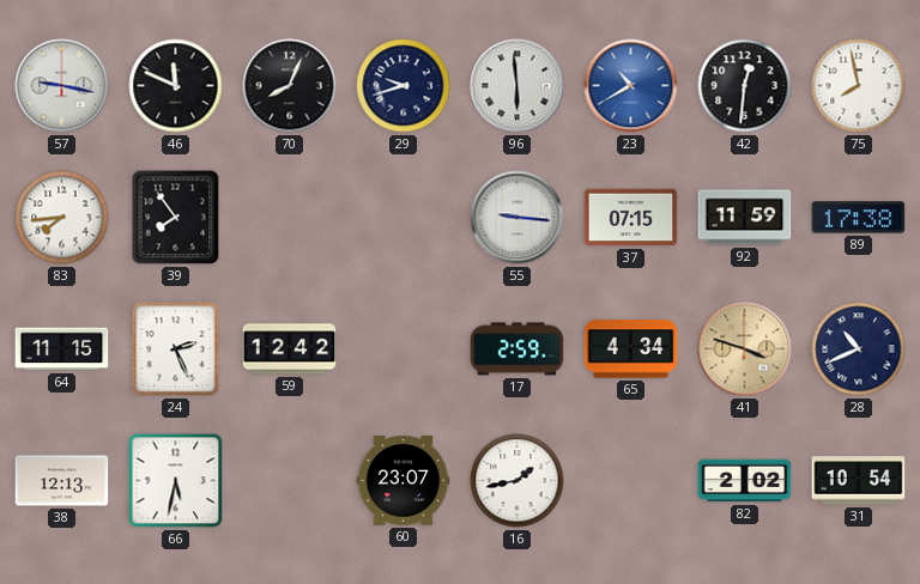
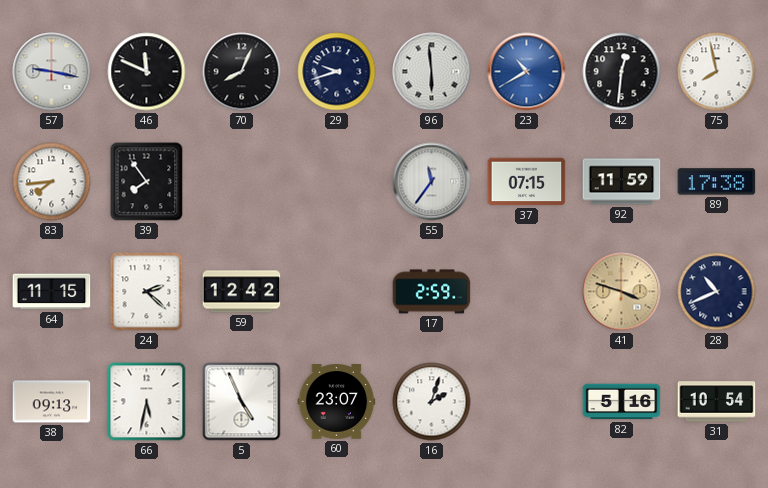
55: 9:16 -> 11:36
24: 2:26 -> 2:22
65: 4:34 -> none
38: 12:13 -> 09:13
5: none -> 4:56
16: 1:43 -> 2:03
82: 2:02 -> 5:16
